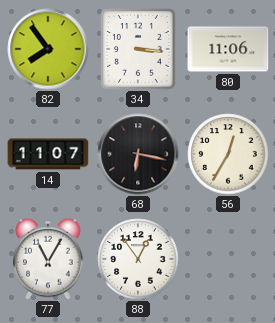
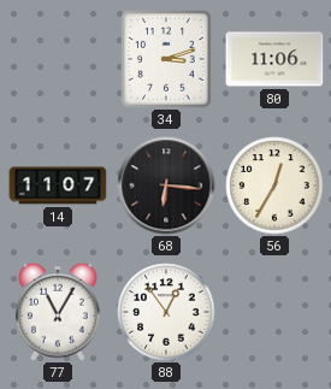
82: 7:54 -> none
34: 3:16 -> 3:12
68: 6:17 -> 6:16
